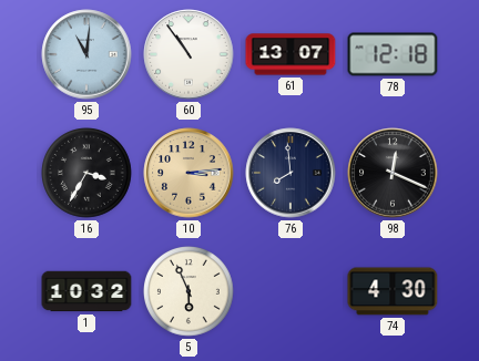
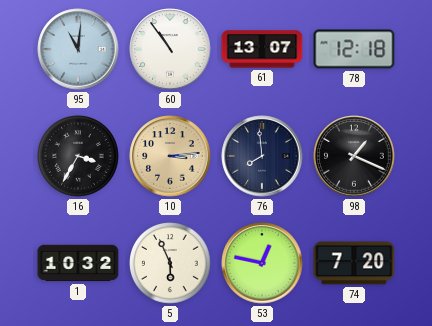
98: 12:19 -> 1:19
53: none -> 12:47
74: 4:30 -> 7:20
